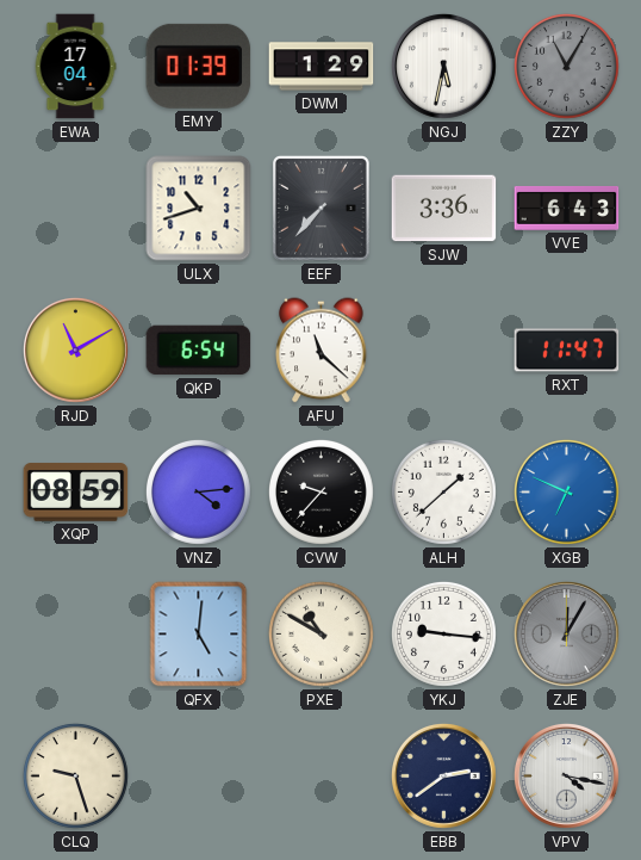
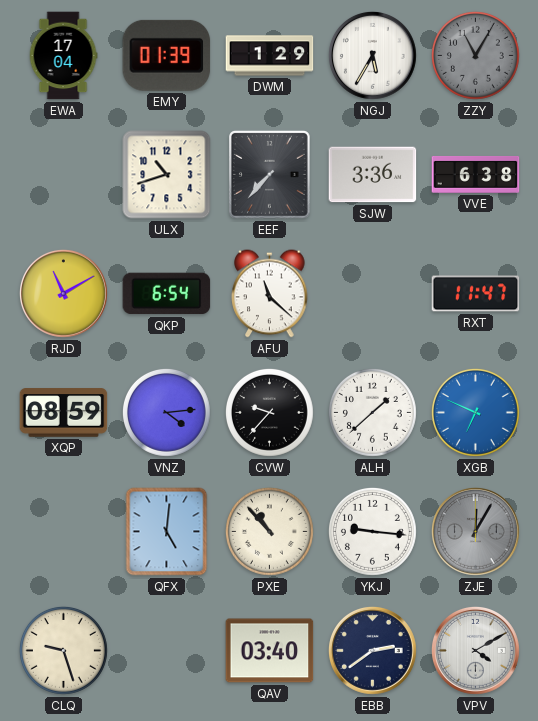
NGJ: 5:32 -> 5:35
VVE: 6:43 -> 6:38
PXE: 10:50 -> 10:53
QAV: none -> 03:40
VPV: 4:17 -> 4:10
